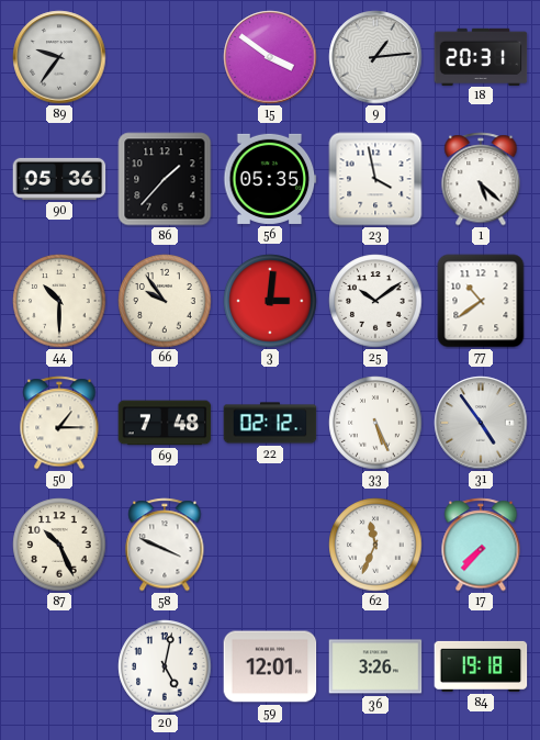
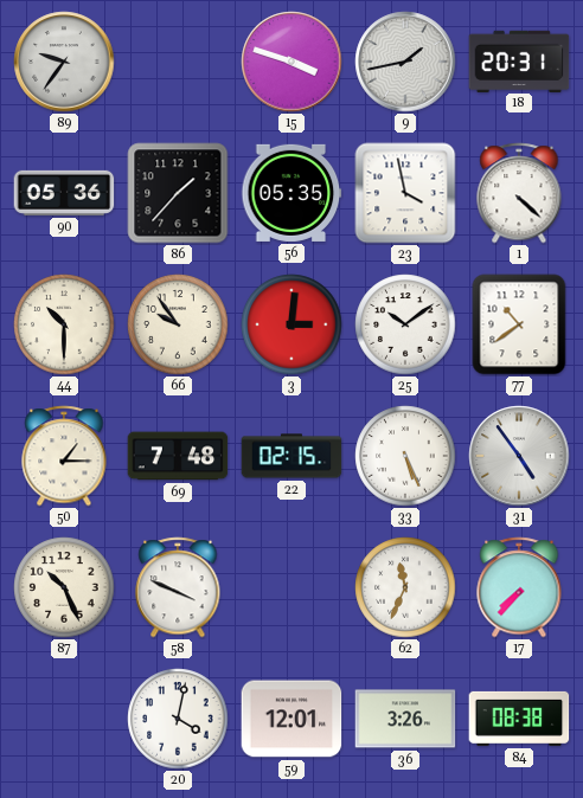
15: 3:51 -> 3:48
9: 1:14 -> 1:43
1: 5:22 -> 4:22
22: 02:12 -> 02:15
20: 5:02 -> 4:02
84: 19:18 -> 08:38
